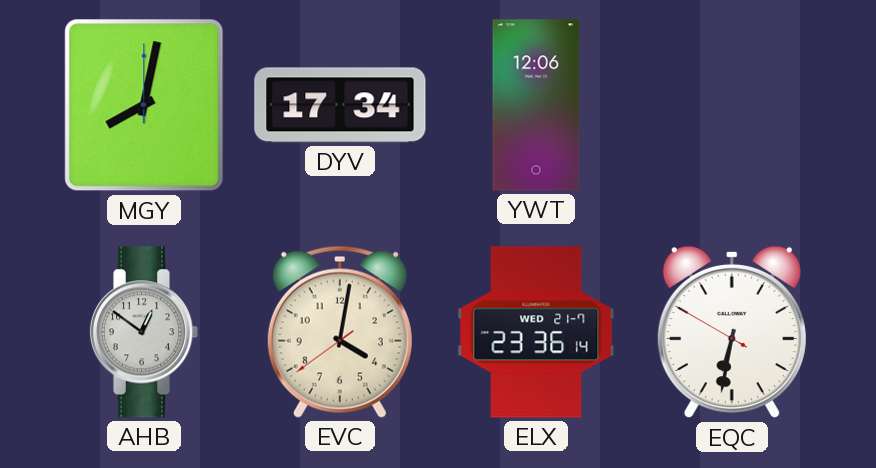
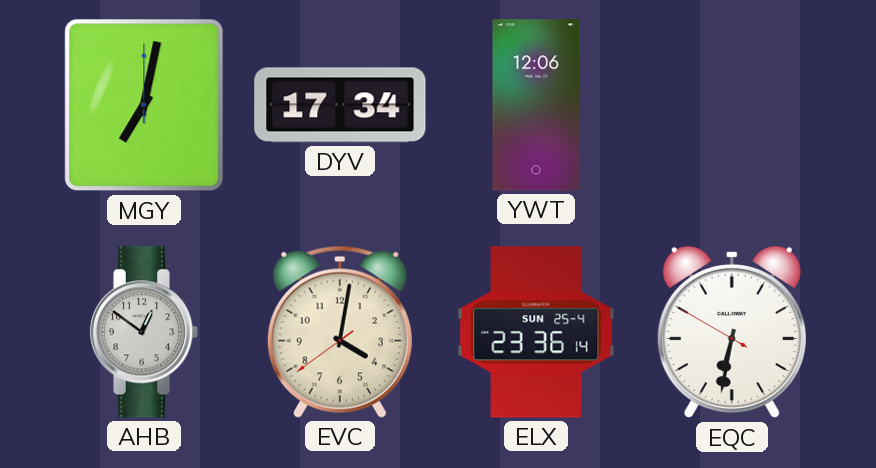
MGY: 8:02 -> 7:02
ELX date: WED 21-7 -> SUN 25-4
